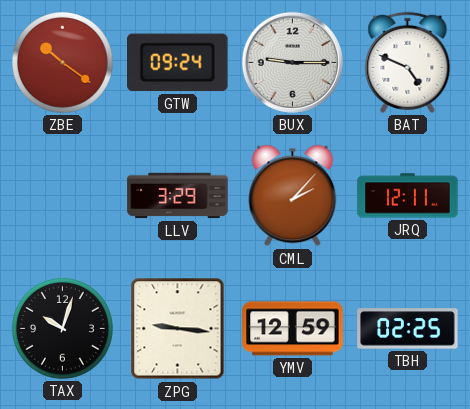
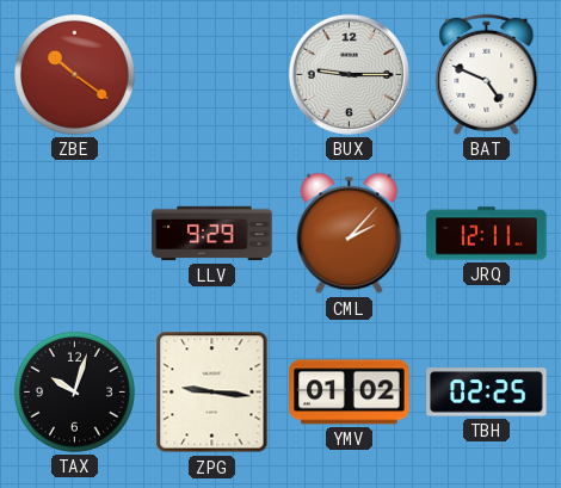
GTW: 09:24 -> none
LLV: 3:29 -> 9:29
YMV: 12:59 -> 01:02
